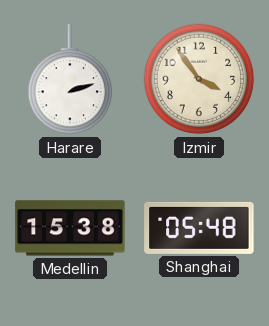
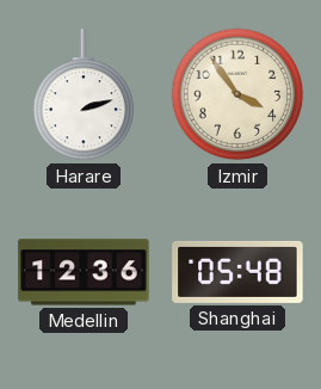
Medellin: 15:38 -> 12:36
